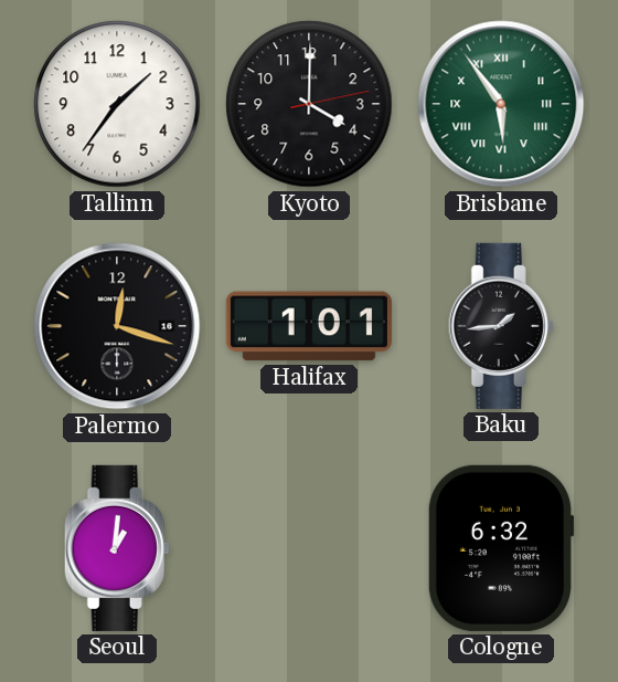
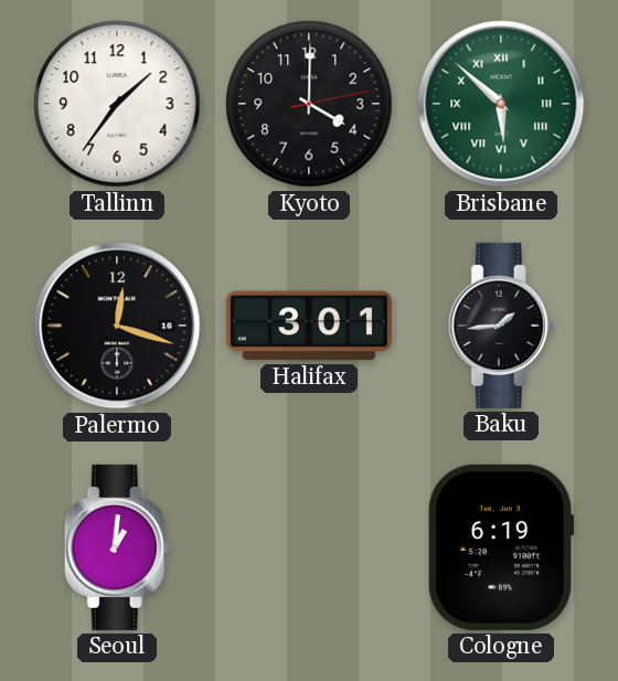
Brisbane: 5:54 -> 5:52
Halifax: 1:01 -> 3:01
Cologne: 6:32 -> 6:19
